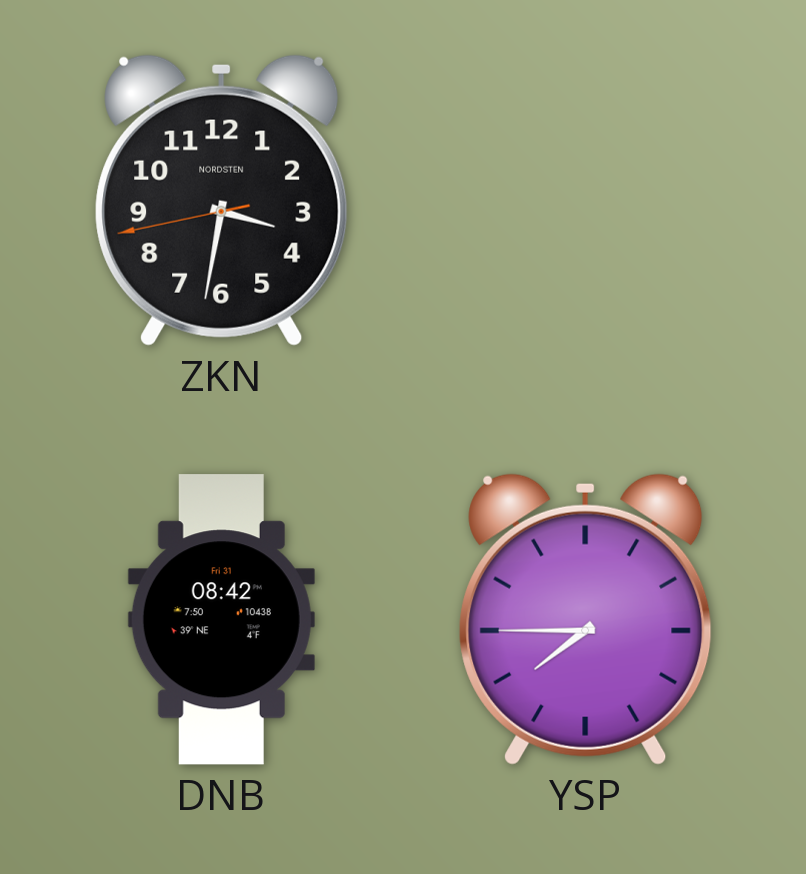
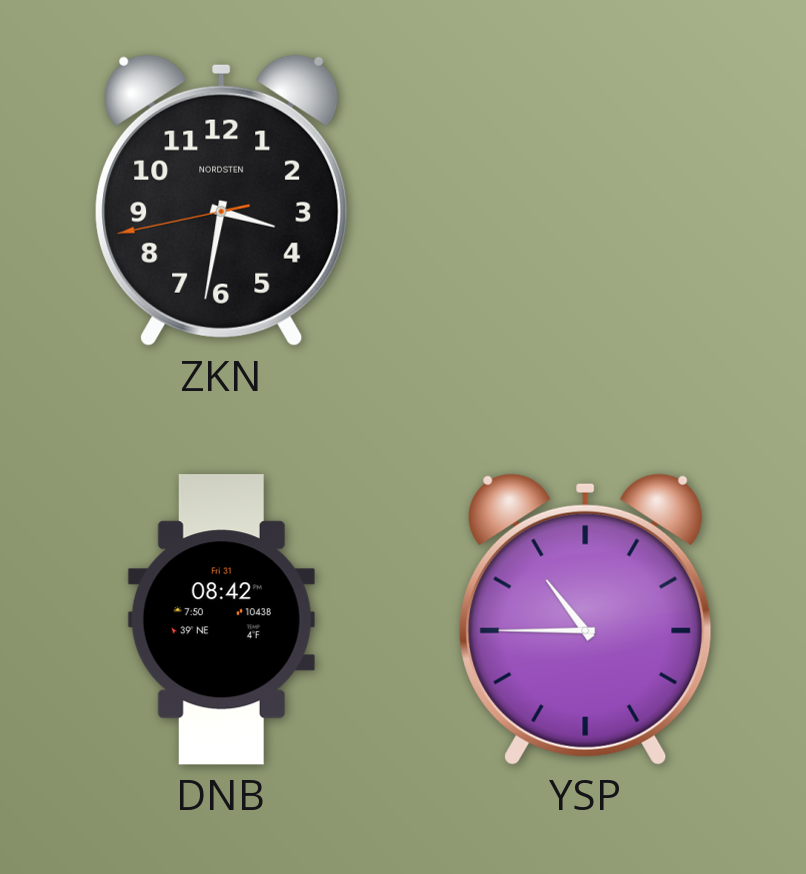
YSP: 7:45 -> 10:45
